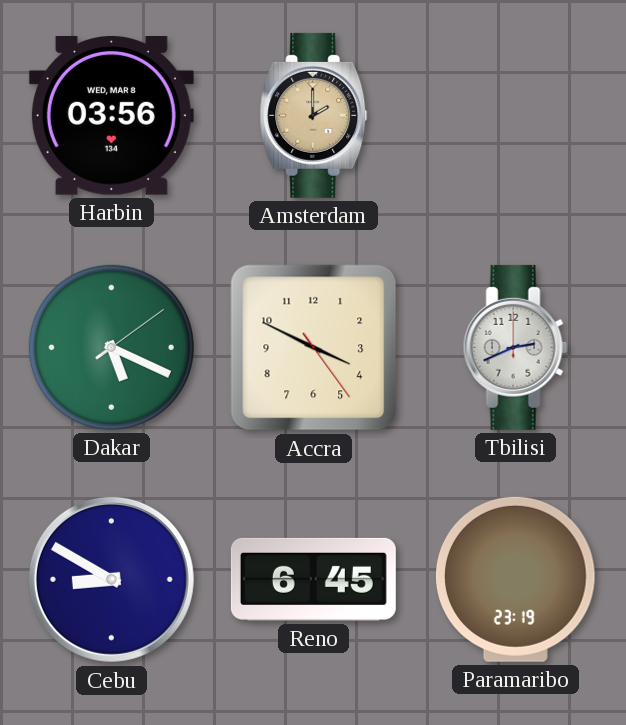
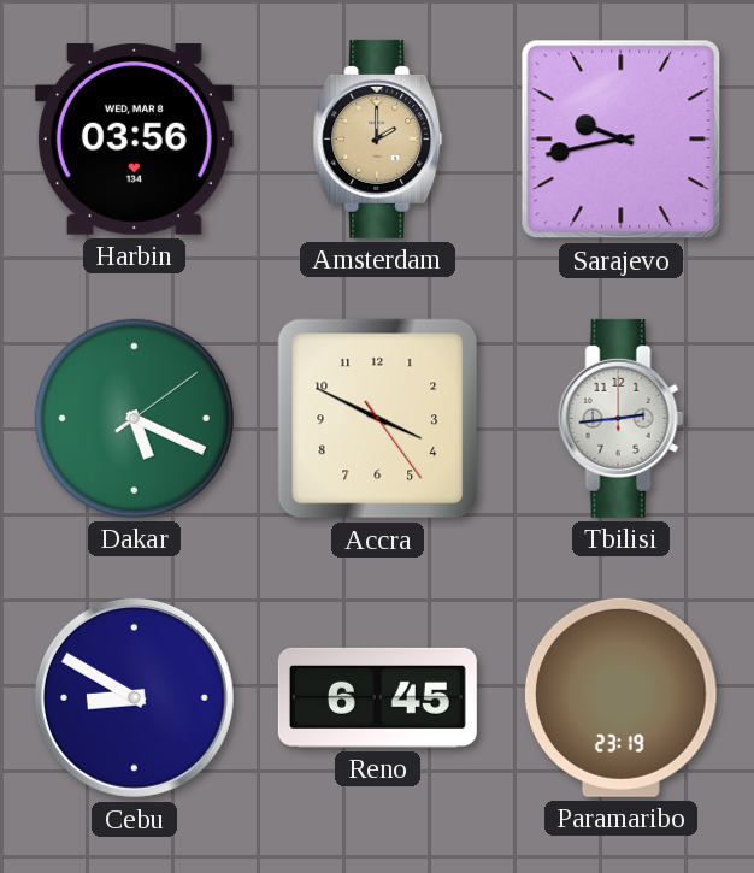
Sarajevo: none -> 9:43
Tbilisi: 2:41 -> 2:44
